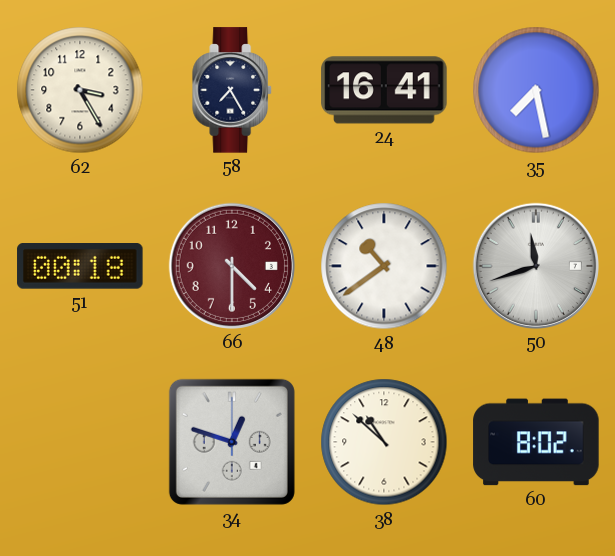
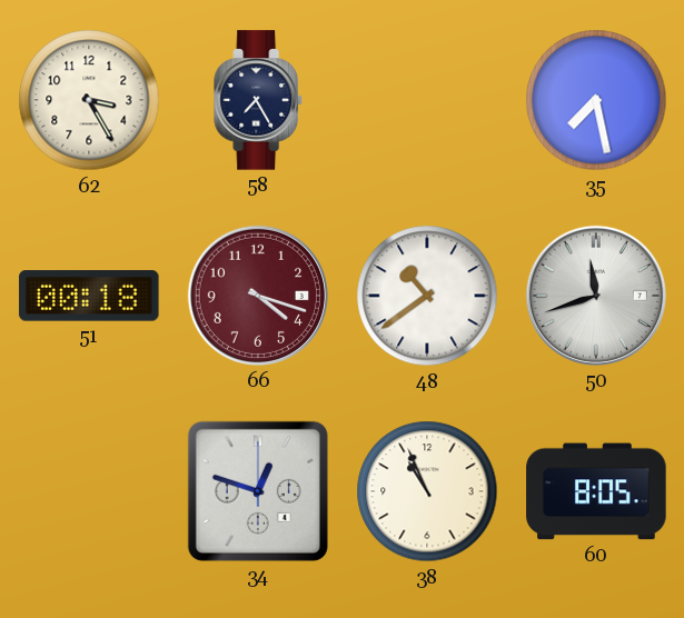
24: 16:41 -> none
66: 4:30 -> 4:18
38: 10:52 -> 10:56
60: 8:02 -> 8:05
